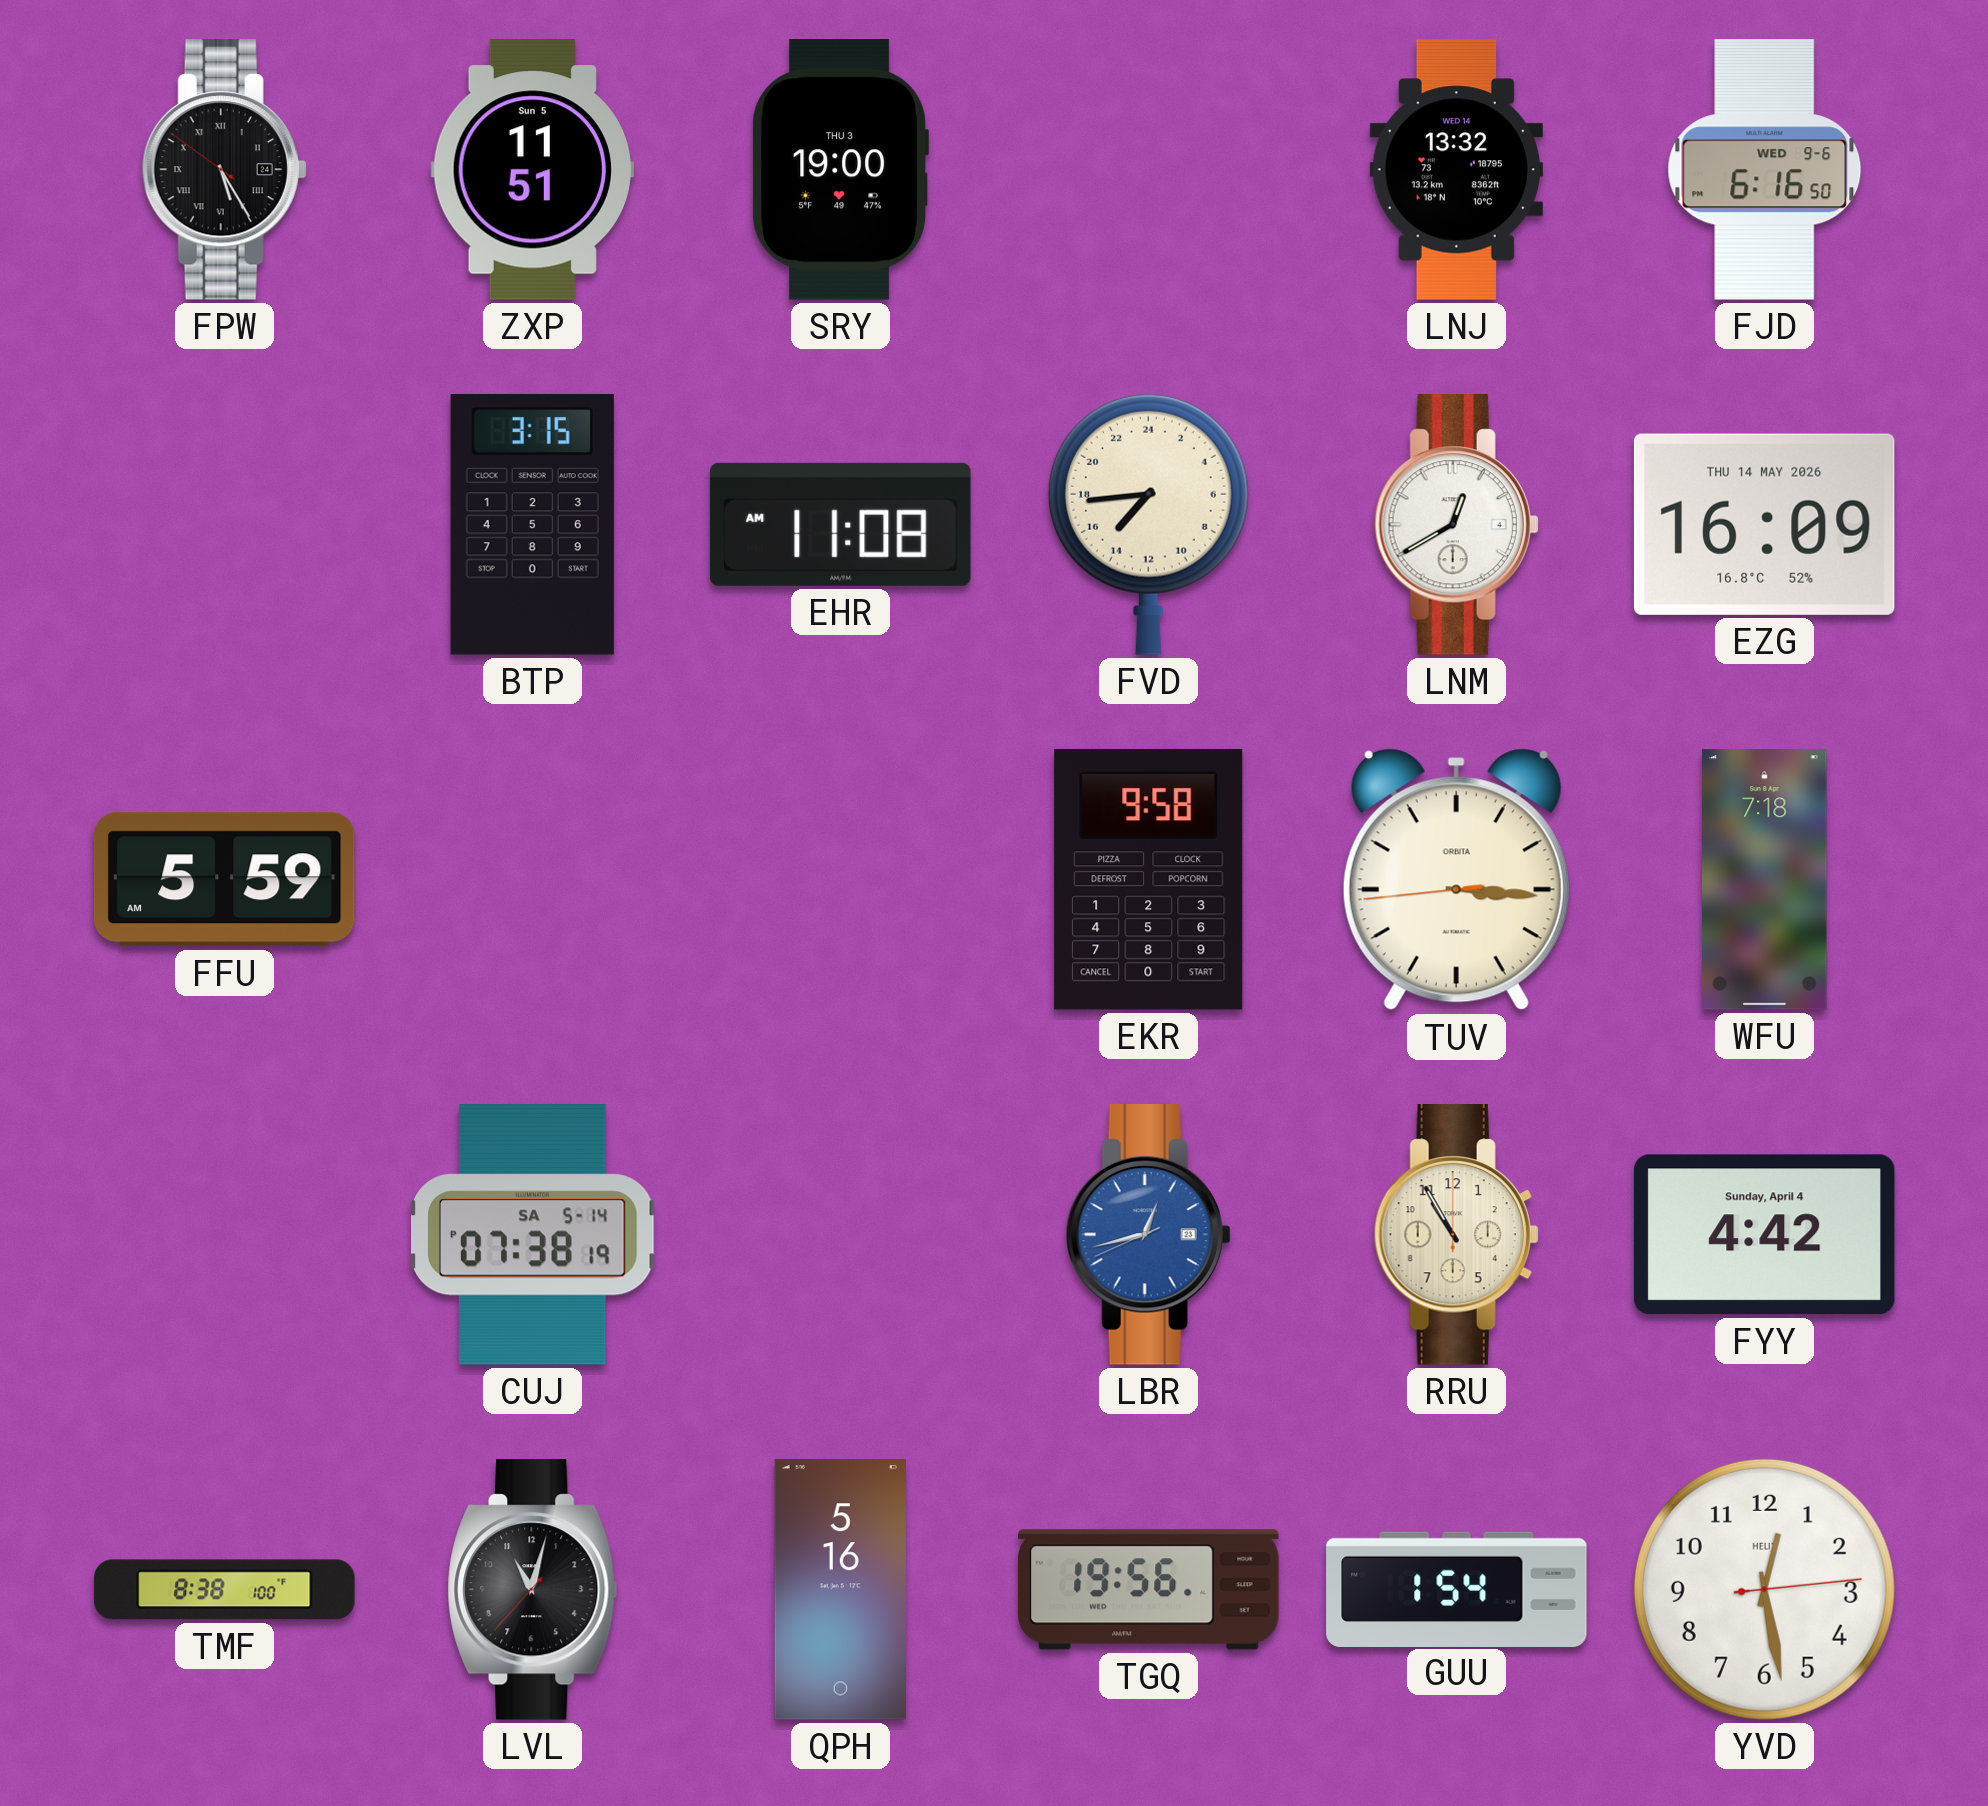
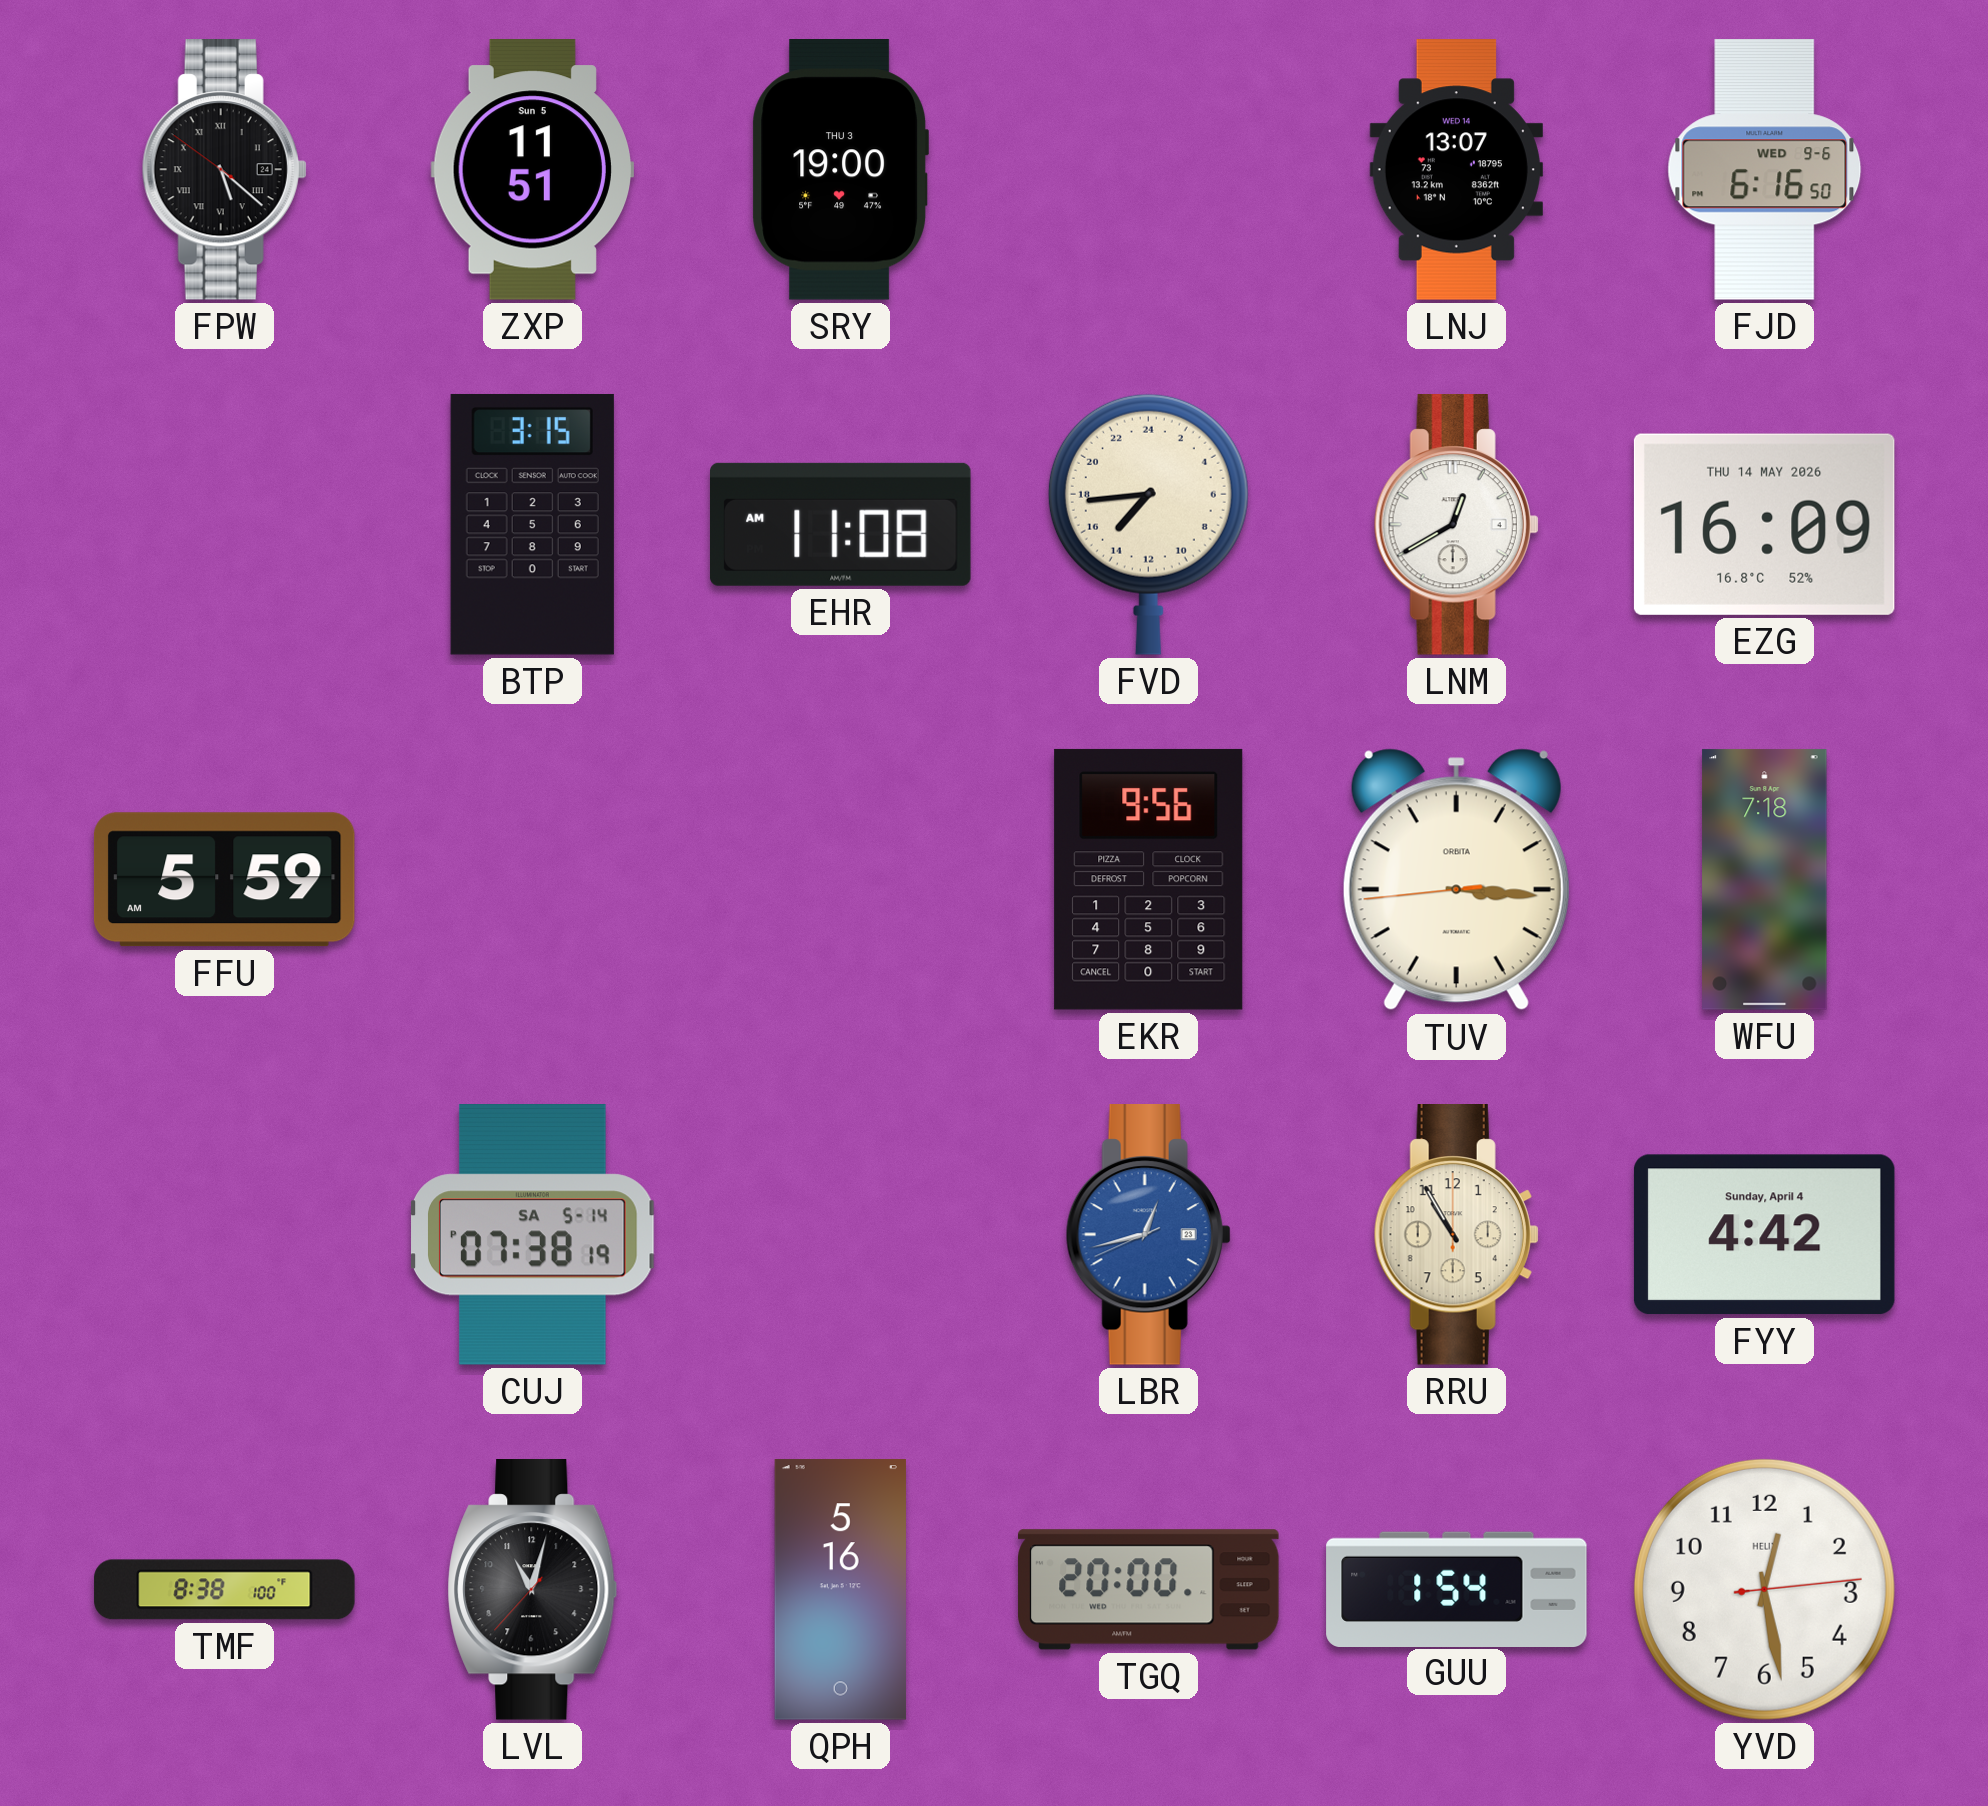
FPW: 5:24 -> 5:21
LNJ: 13:32 -> 13:07
EKR: 9:58 -> 9:56
TGQ: 19:56 -> 20:00
